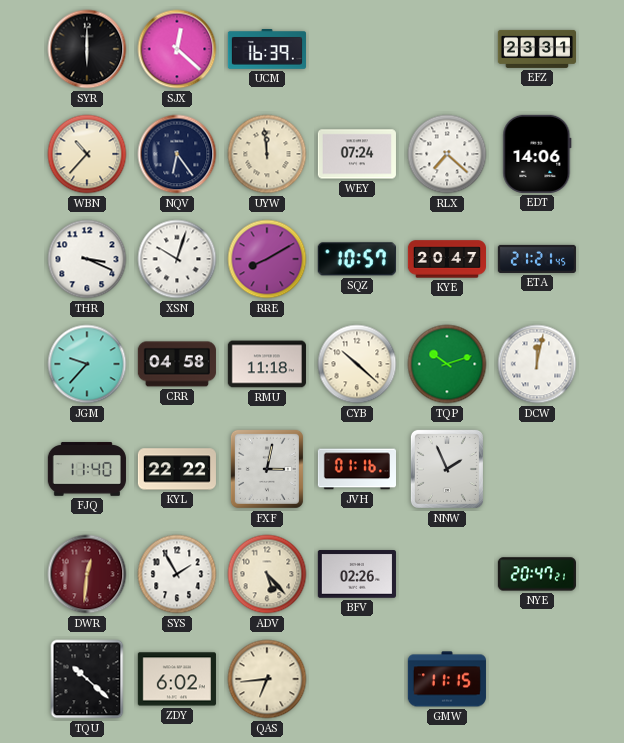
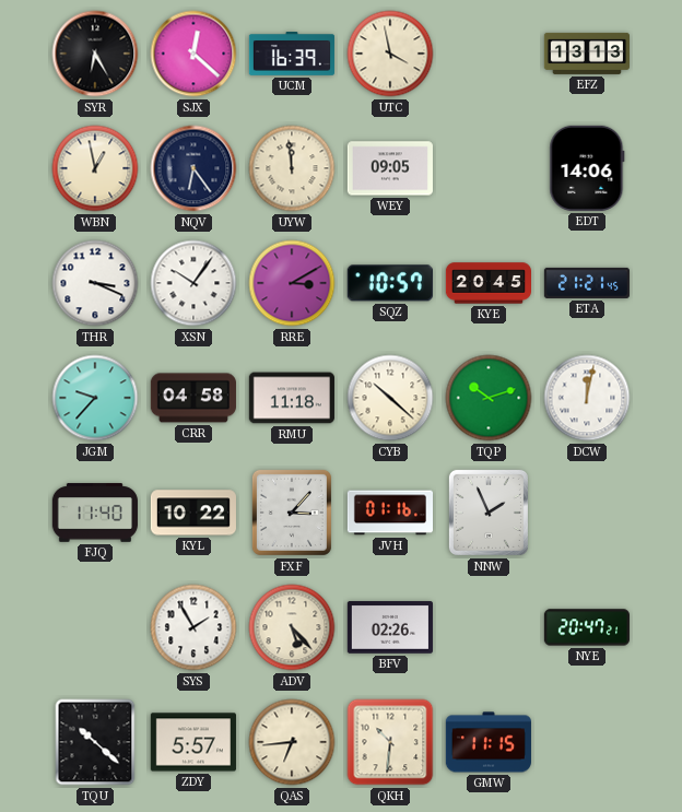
SYR: 6:00 -> 6:25
UTC: none -> 3:58
EFZ: 23:31 -> 13:13
WBN: 10:37 -> 12:58
WEY: 07:24 -> 09:05
RLX: 7:22 -> none
XSN: 10:03 -> 10:06
RRE: 8:10 -> 3:10
KYE: 20:47 -> 20:45
KYL: 22:22 -> 10:22
FXF: 3:02 -> 3:07
DWR: 12:31 -> none
ZDY: 6:02 -> 5:57
QKH: none -> 10:31
